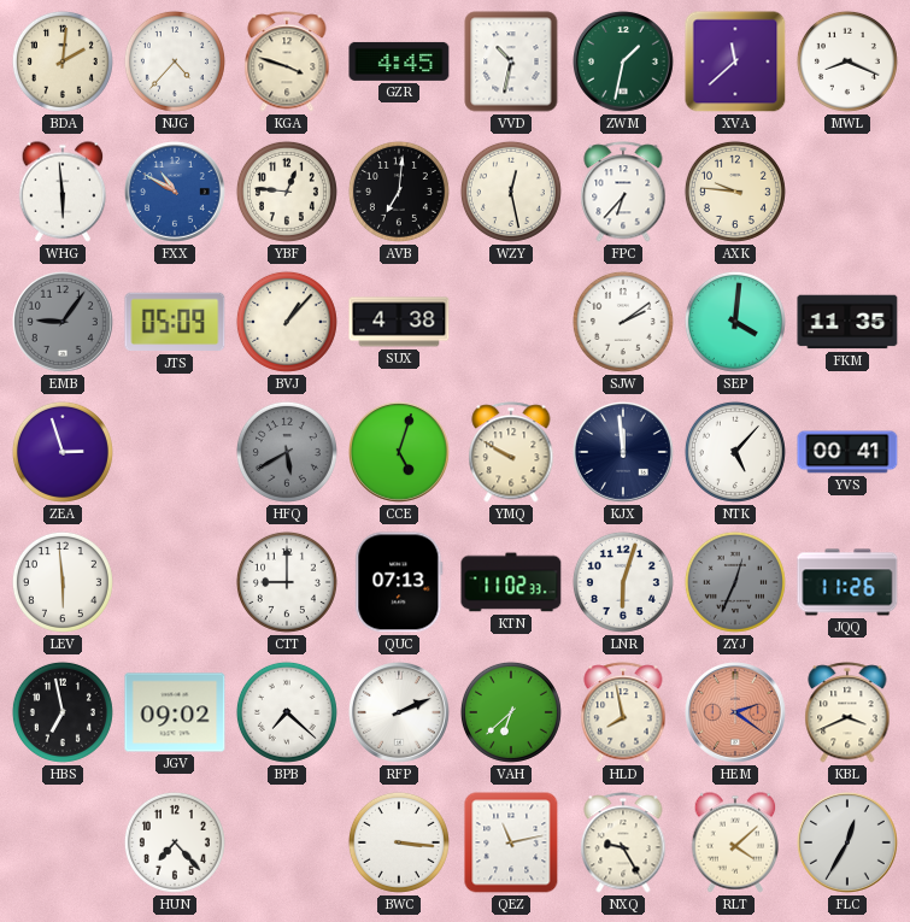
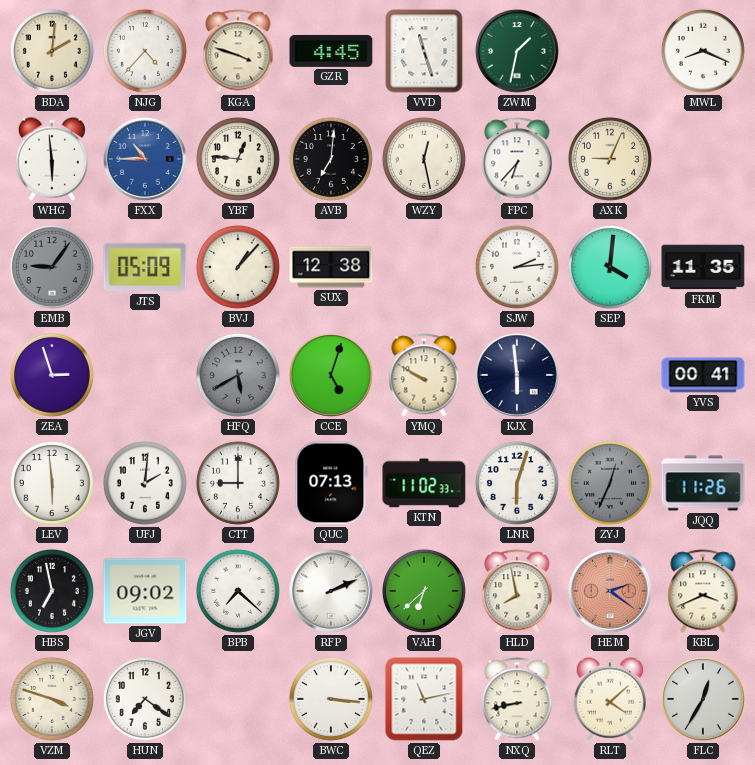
VVD: 10:32 -> 11:27
XVA: 11:38 -> none
FXX: 10:50 -> 10:45
AXK: 9:46 -> 9:04
SUX: 4:38 -> 12:38
SJW: 2:09 -> 2:14
KJX: 11:59 -> 5:59
NTK: 5:07 -> none
UFJ: none -> 2:01
VZM: none -> 3:48
HUN: 7:23 -> 7:21
NXQ: 9:25 -> 8:43
